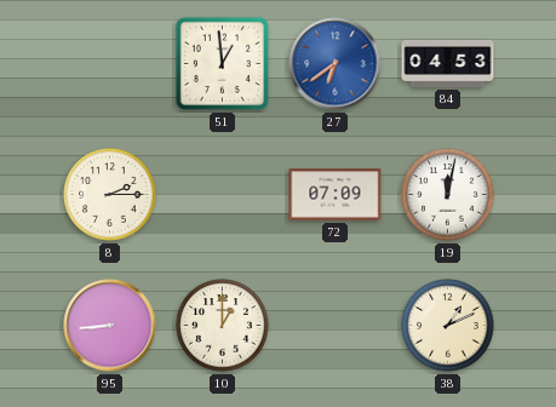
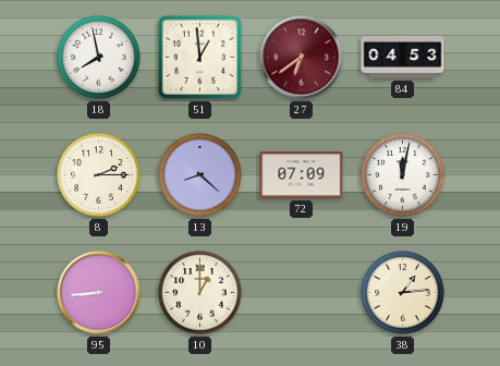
18: none -> 7:58
27 dial: blue -> burgundy
13: none -> 8:22
38: 1:11 -> 1:14
